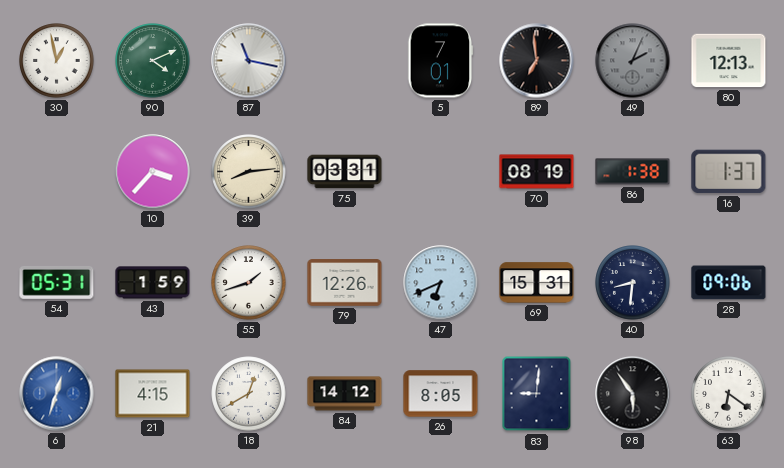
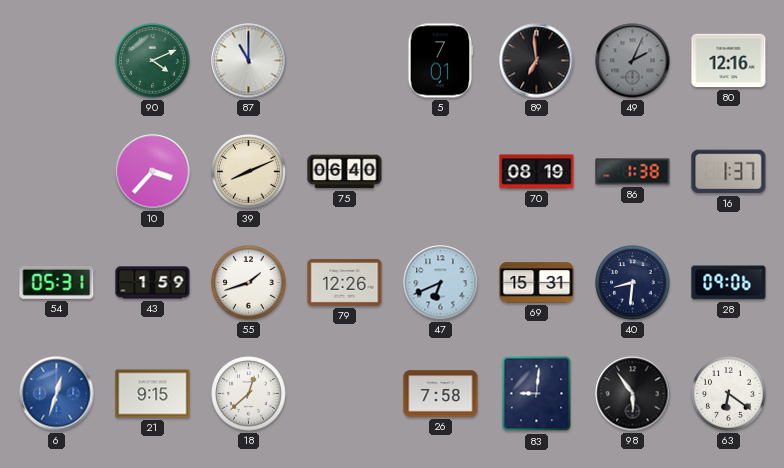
30: 12:58 -> none
87: 11:17 -> 11:00
80: 12:13 -> 12:16
39: 8:14 -> 8:11
75: 03:31 -> 06:40
21: 4:15 -> 9:15
18: 12:40 -> 12:38
84: 14:12 -> none
26: 8:05 -> 7:58
